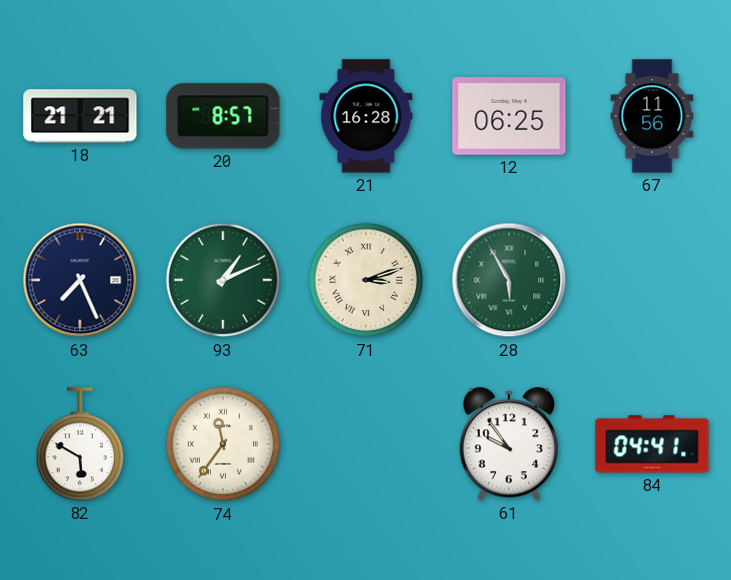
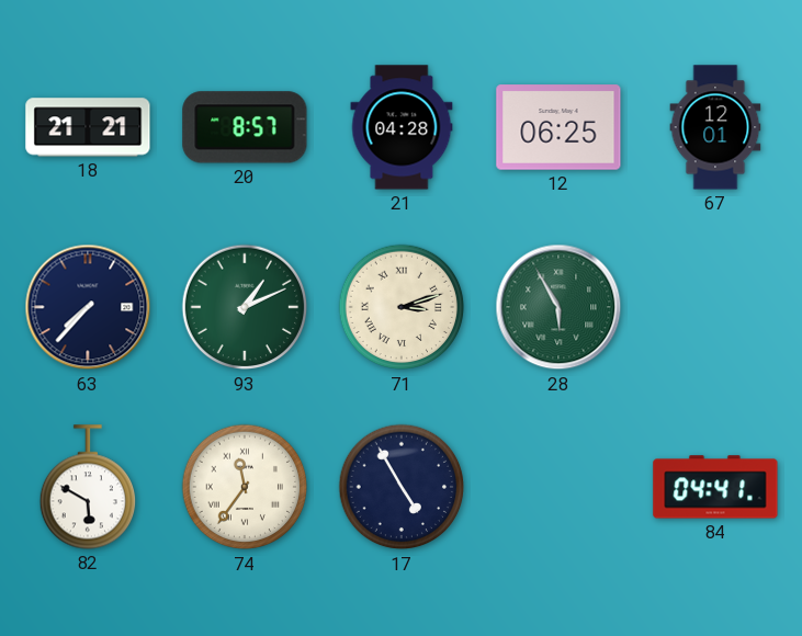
21: 16:28 -> 04:28
67: 11:56 -> 12:01
63: 7:26 -> 7:37
17: none -> 4:55
61: 9:54 -> none
